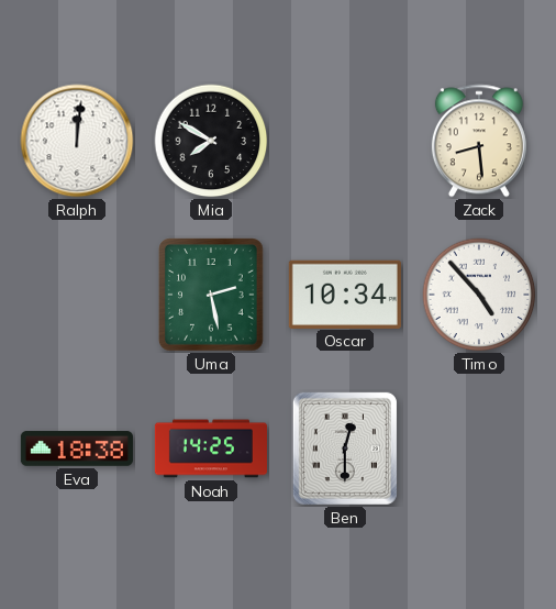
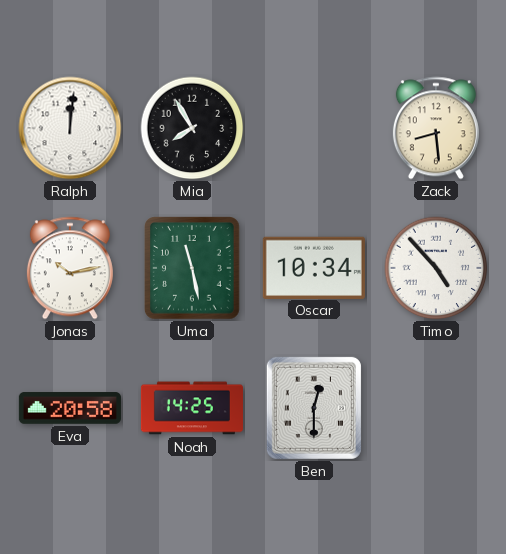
Mia: 7:50 -> 7:55
Jonas: none -> 10:13
Uma: 2:28 -> 11:28
Eva: 18:38 -> 20:58
